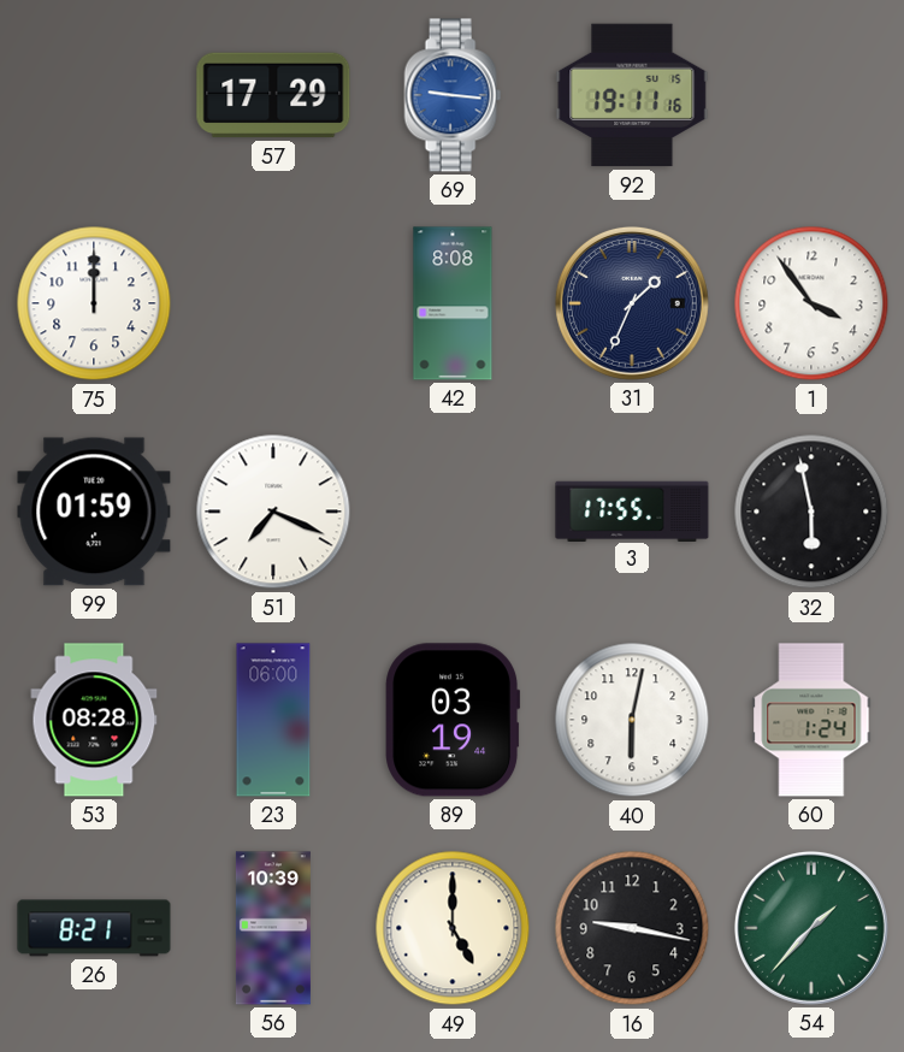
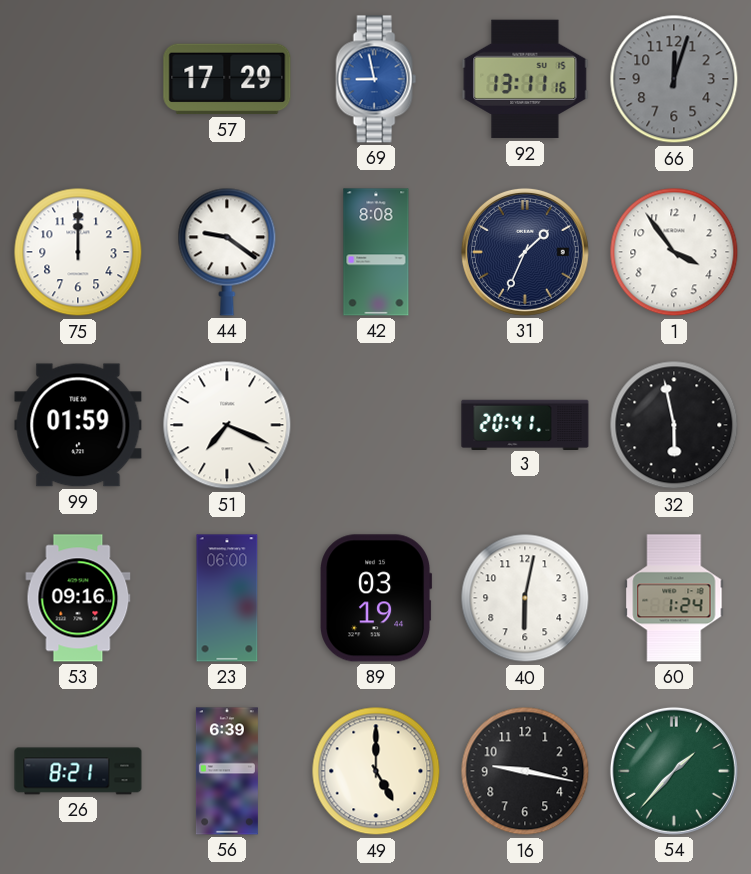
69: 9:16 -> 8:58
92: 19:11 -> 13:11
66: none -> 12:03
44: none -> 9:21
3: 17:55 -> 20:41
53: 08:28 -> 09:16
56: 10:39 -> 6:39
